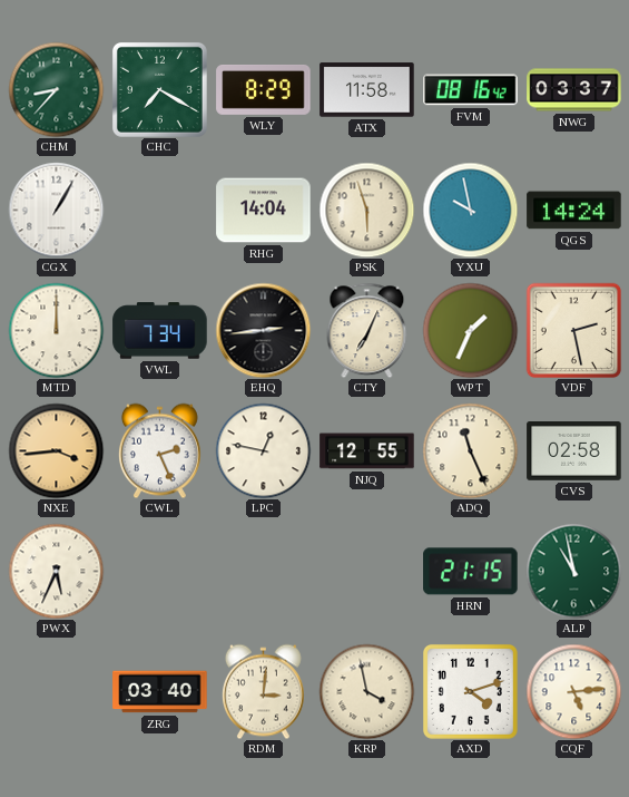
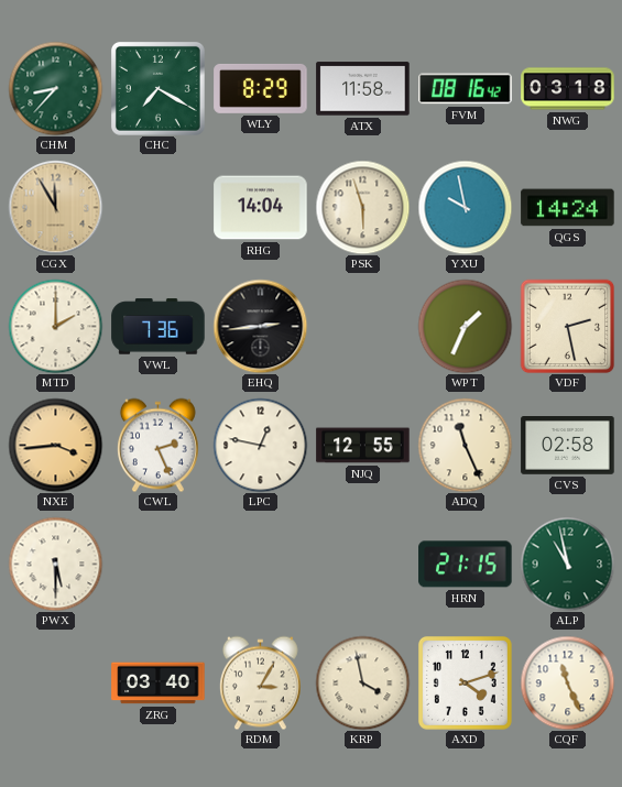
NWG: 03:37 -> 03:18
CGX: 1:05 -> 11:55
CGX dial: white -> champagne
MTD: 12:00 -> 2:00
VWL: 7:34 -> 7:36
CTY: 7:04 -> none
PWX: 5:34 -> 5:30
RDM: 3:01 -> 3:05
CQF: 5:14 -> 11:26
